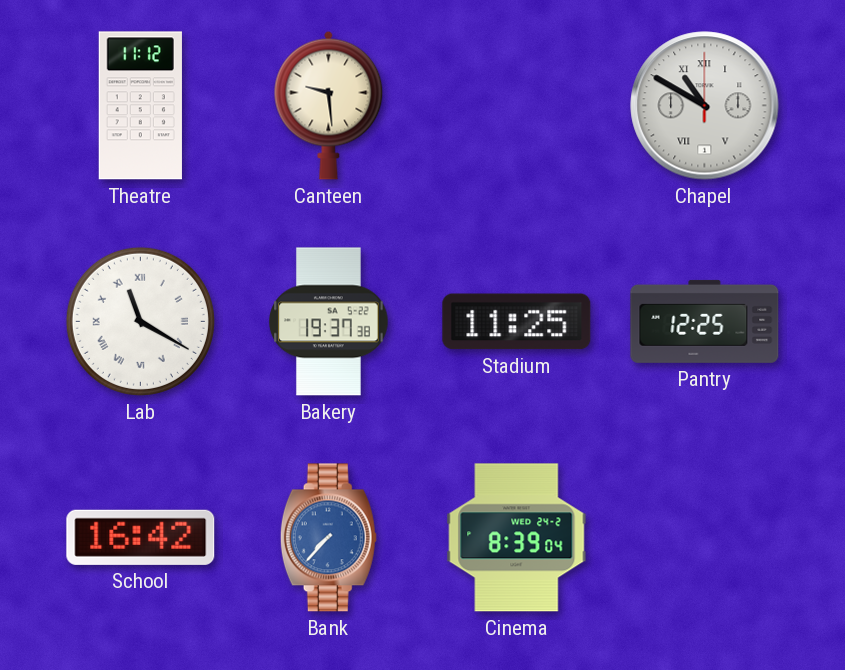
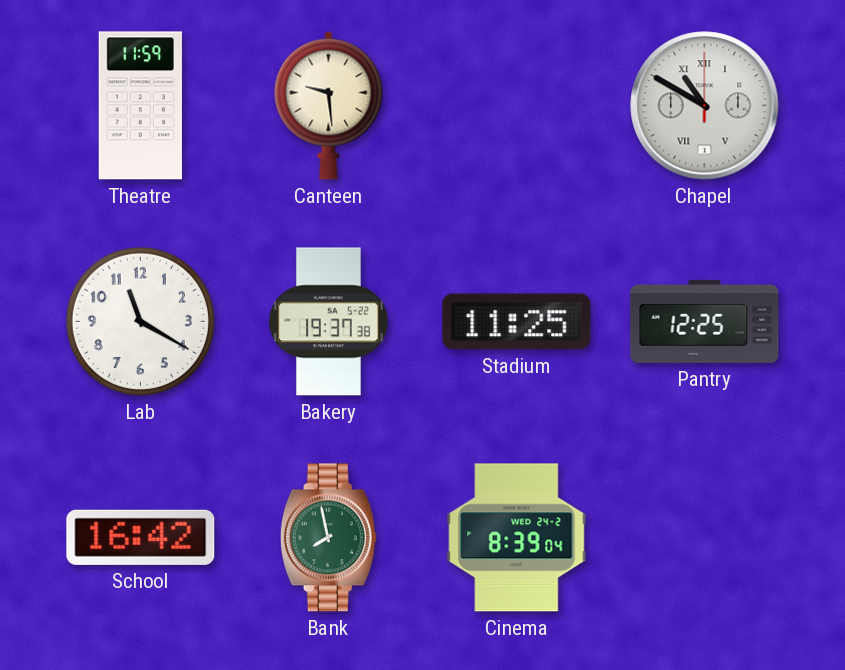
Theatre: 11:12 -> 11:59
Lab numerals: Roman -> Arabic
Bank: 7:37 -> 7:58
Bank dial: blue -> green
